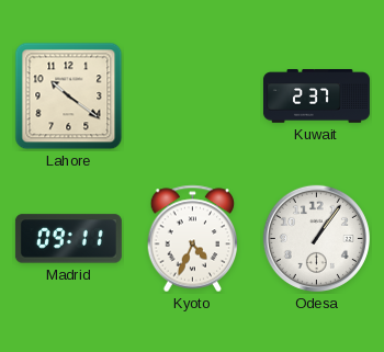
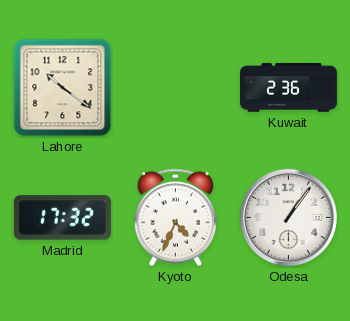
Kuwait: 2:37 -> 2:36
Madrid: 09:11 -> 17:32
